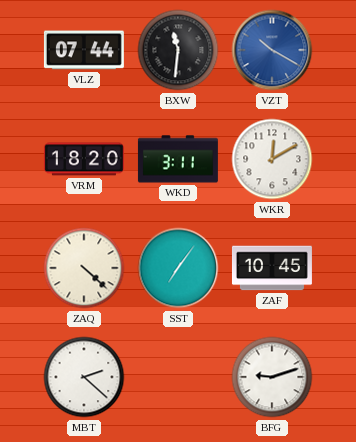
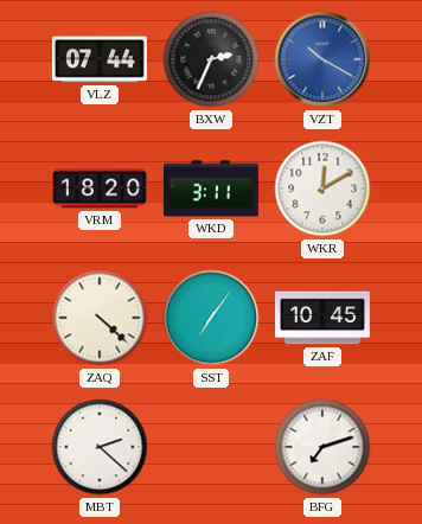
BXW: 11:31 -> 2:34
BFG: 9:12 -> 7:12
